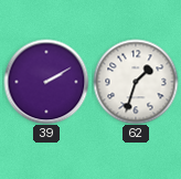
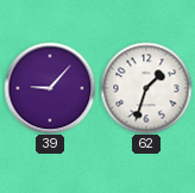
39: 2:10 -> 9:07
